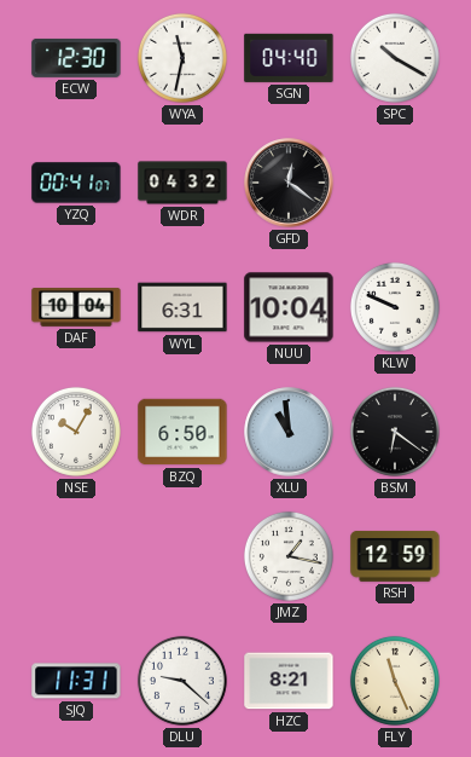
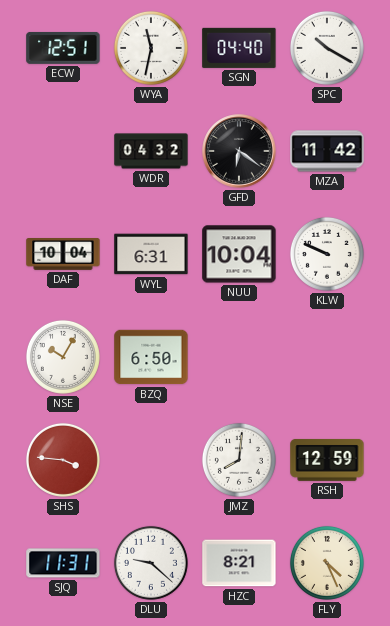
ECW: 12:30 -> 12:51
YZQ: 00:41 -> none
GFD: 12:21 -> 6:21
MZA: none -> 11:42
XLU: 10:59 -> none
BSM: 6:21 -> none
SHS: none -> 3:46
JMZ: 1:17 -> 8:01
FLY: 11:26 -> 4:26
